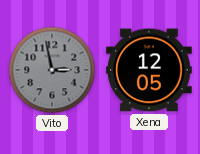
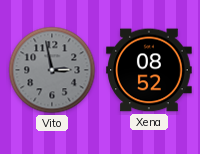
Xena: 12:05 -> 08:52
